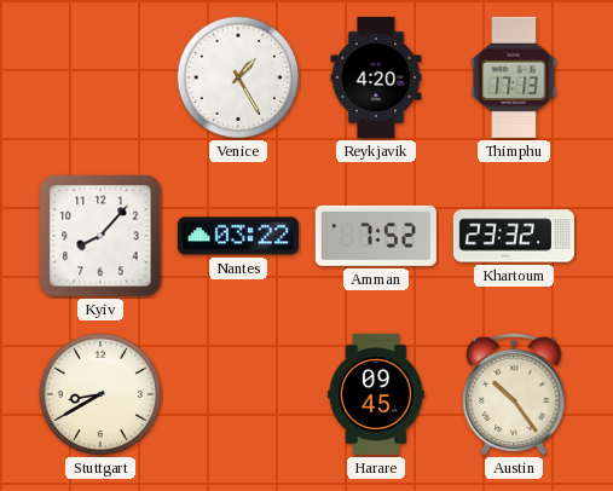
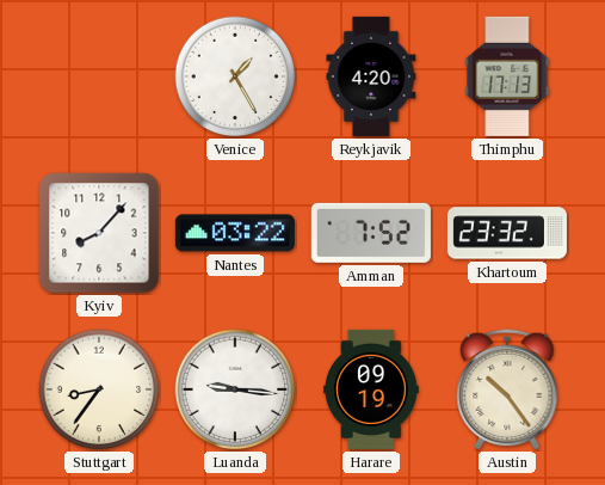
Stuttgart: 8:40 -> 8:36
Luanda: none -> 9:16
Harare: 09:45 -> 09:19
